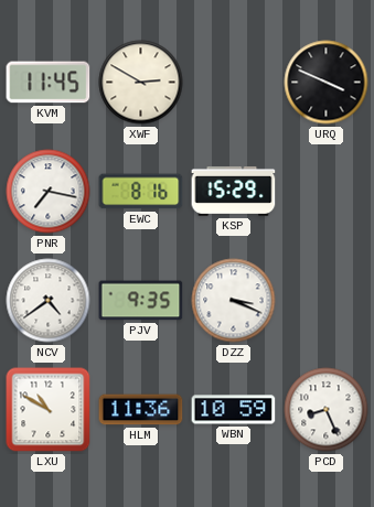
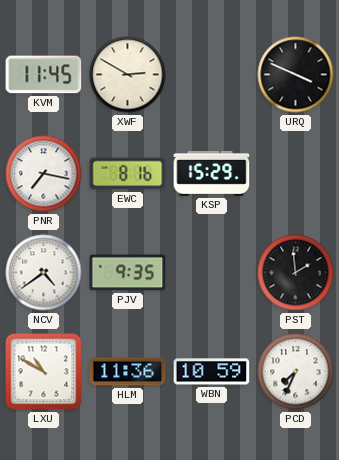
DZZ: 3:19 -> none
PST: none -> 1:59
PCD: 8:26 -> 7:34
